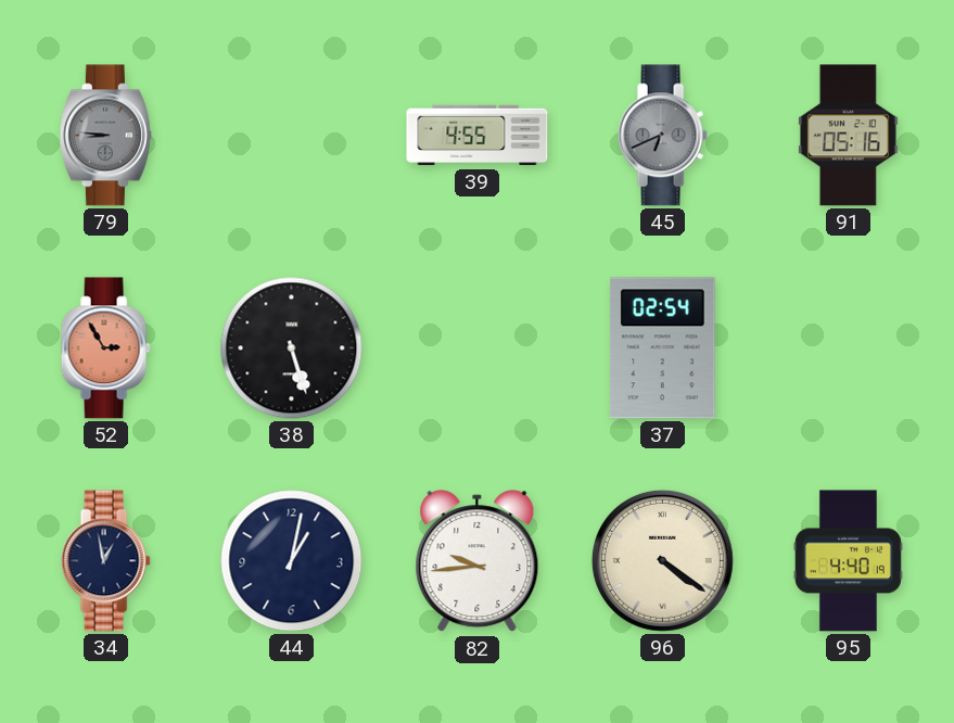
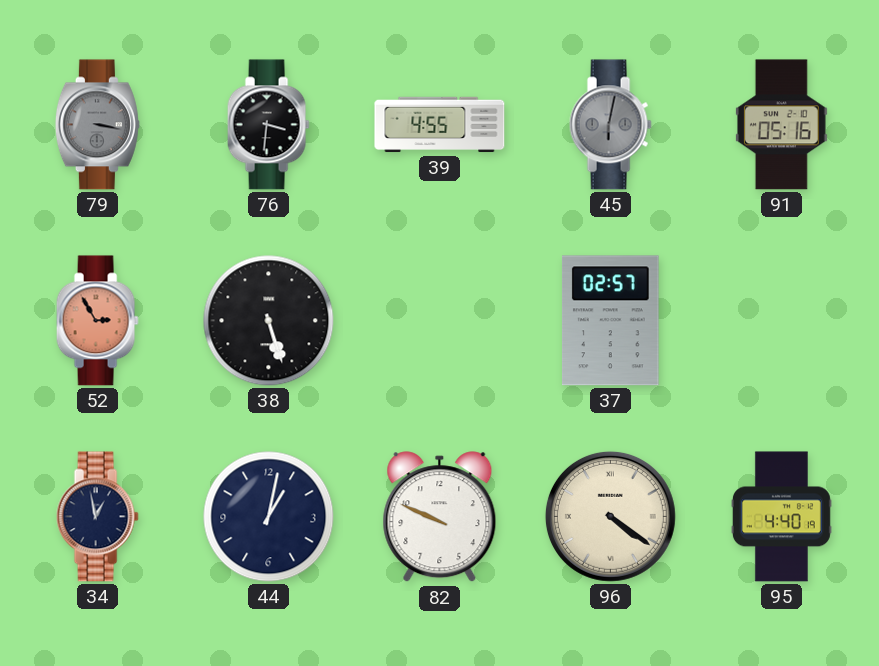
79: 8:46 -> 3:17
76: none -> 3:31
45: 6:41 -> 6:02
37: 02:54 -> 02:57
82: 9:44 -> 9:49
